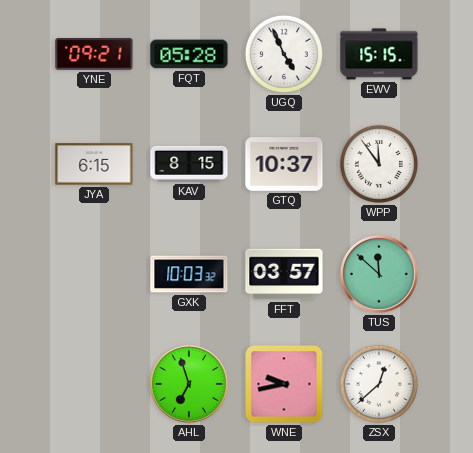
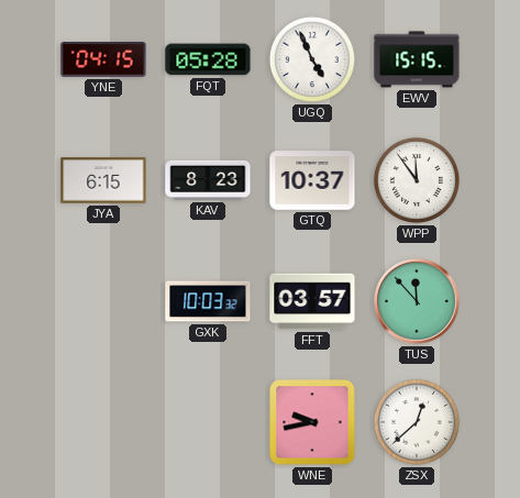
YNE: 09:21 -> 04:15
KAV: 8:15 -> 8:23
TUS: 11:52 -> 11:53
AHL: 6:57 -> none
